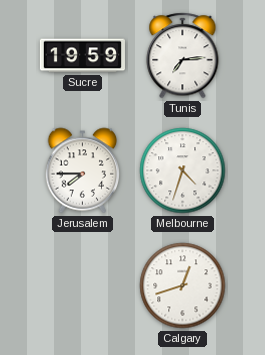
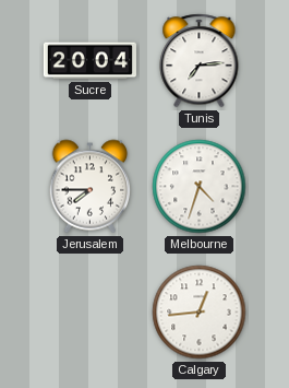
Sucre: 19:59 -> 20:04
Calgary: 12:42 -> 12:44
